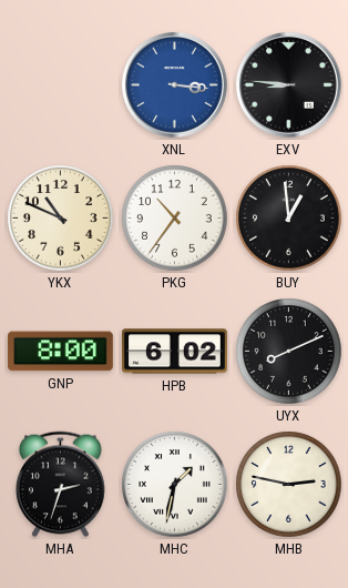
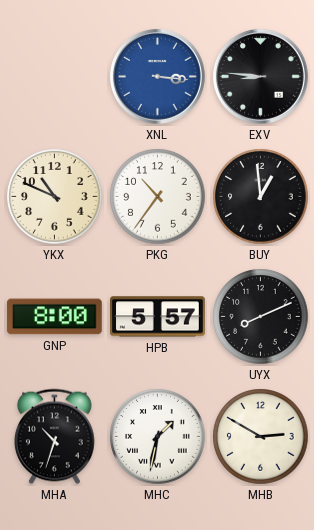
HPB: 6:02 -> 5:57
MHA: 2:33 -> 10:33
MHB: 2:47 -> 2:50
